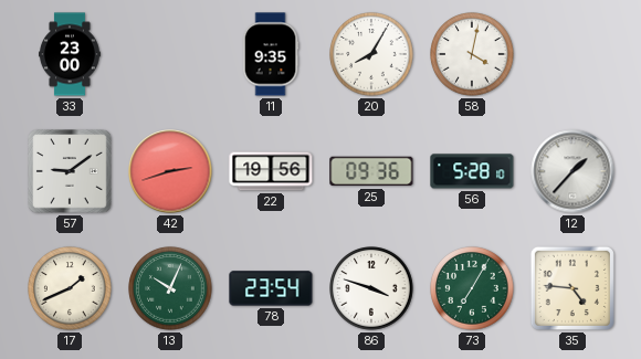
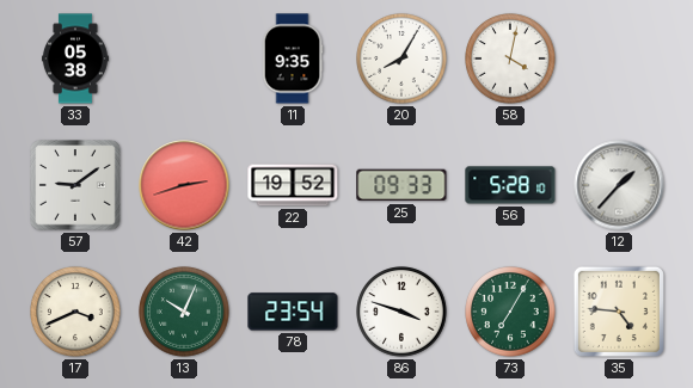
33: 23:00 -> 05:38
22: 19:56 -> 19:52
25: 09:36 -> 09:33
17: 1:41 -> 3:41
